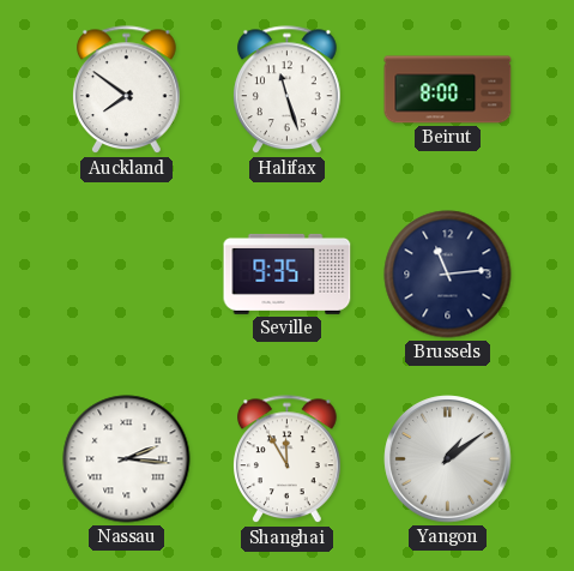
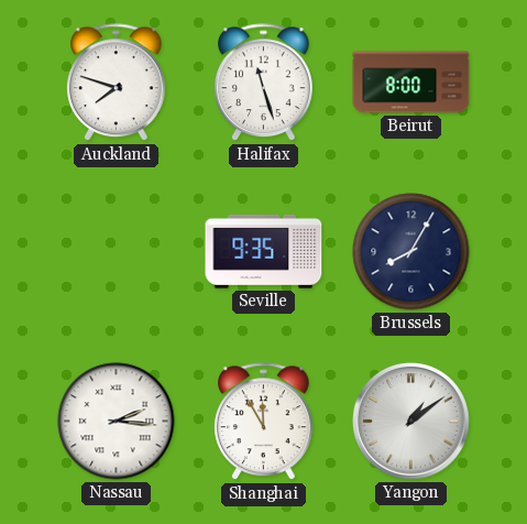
Auckland: 7:51 -> 7:48
Brussels: 11:14 -> 8:05
